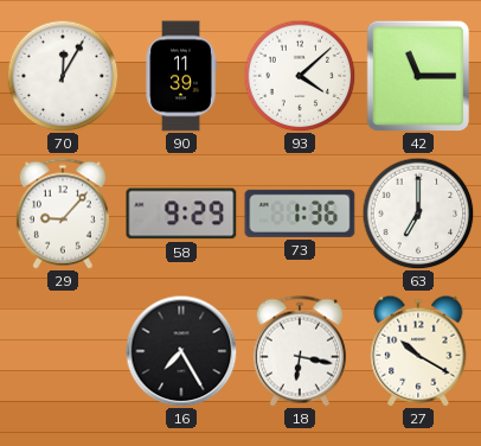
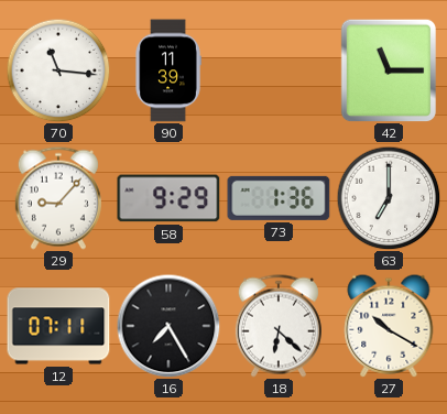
70: 12:05 -> 11:16
93: 4:08 -> none
12: none -> 07:11
18: 6:17 -> 6:22
